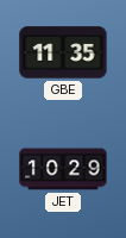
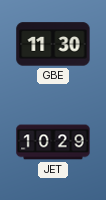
GBE: 11:35 -> 11:30
